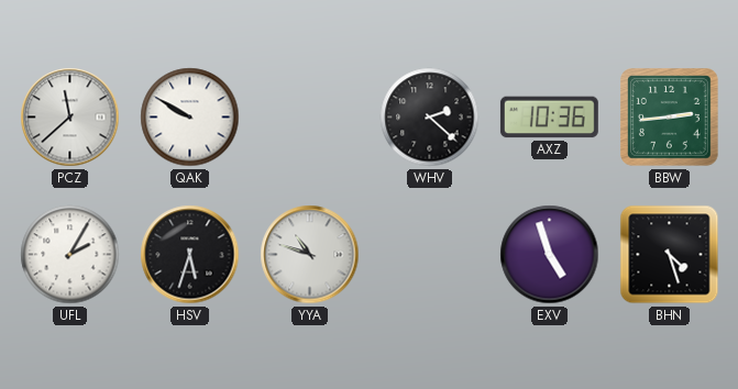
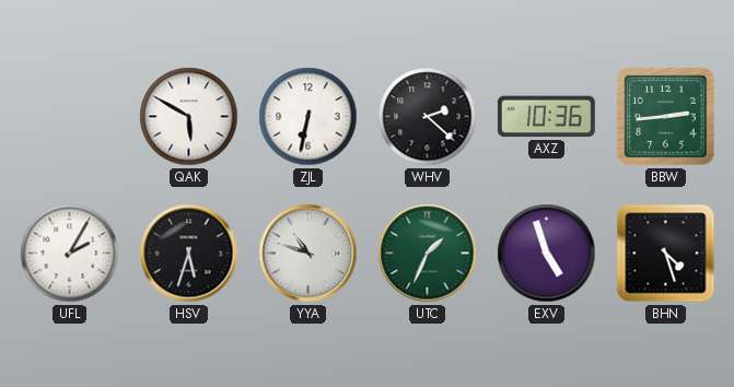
PCZ: 11:38 -> none
QAK: 9:50 -> 5:50
ZJL: none -> 6:32
UTC: none -> 1:34
